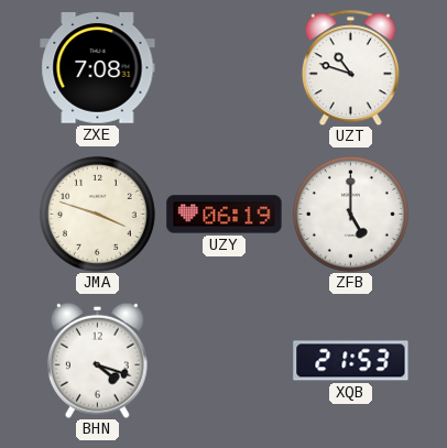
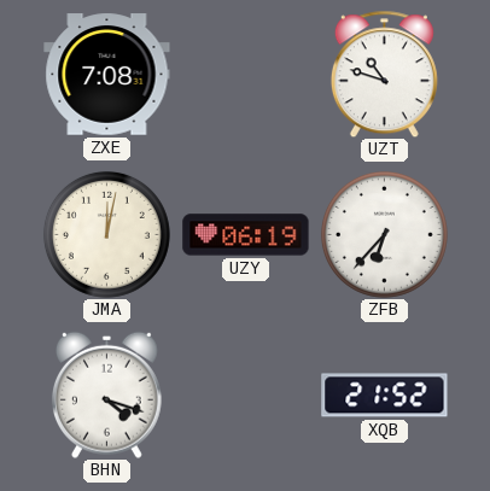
JMA: 3:48 -> 12:02
ZFB: 5:00 -> 6:37
XQB: 21:53 -> 21:52
